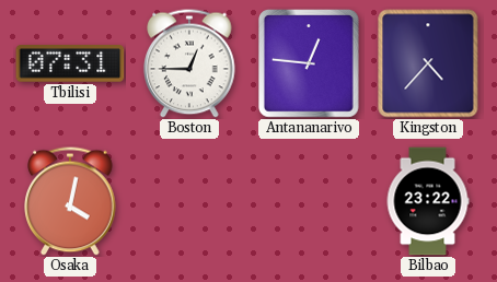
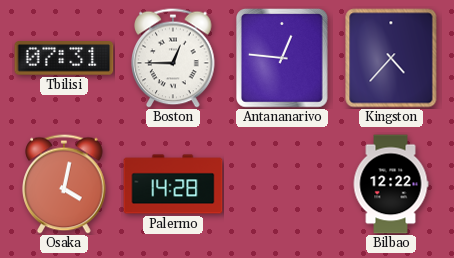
Palermo: none -> 14:28
Bilbao: 23:22 -> 12:22
